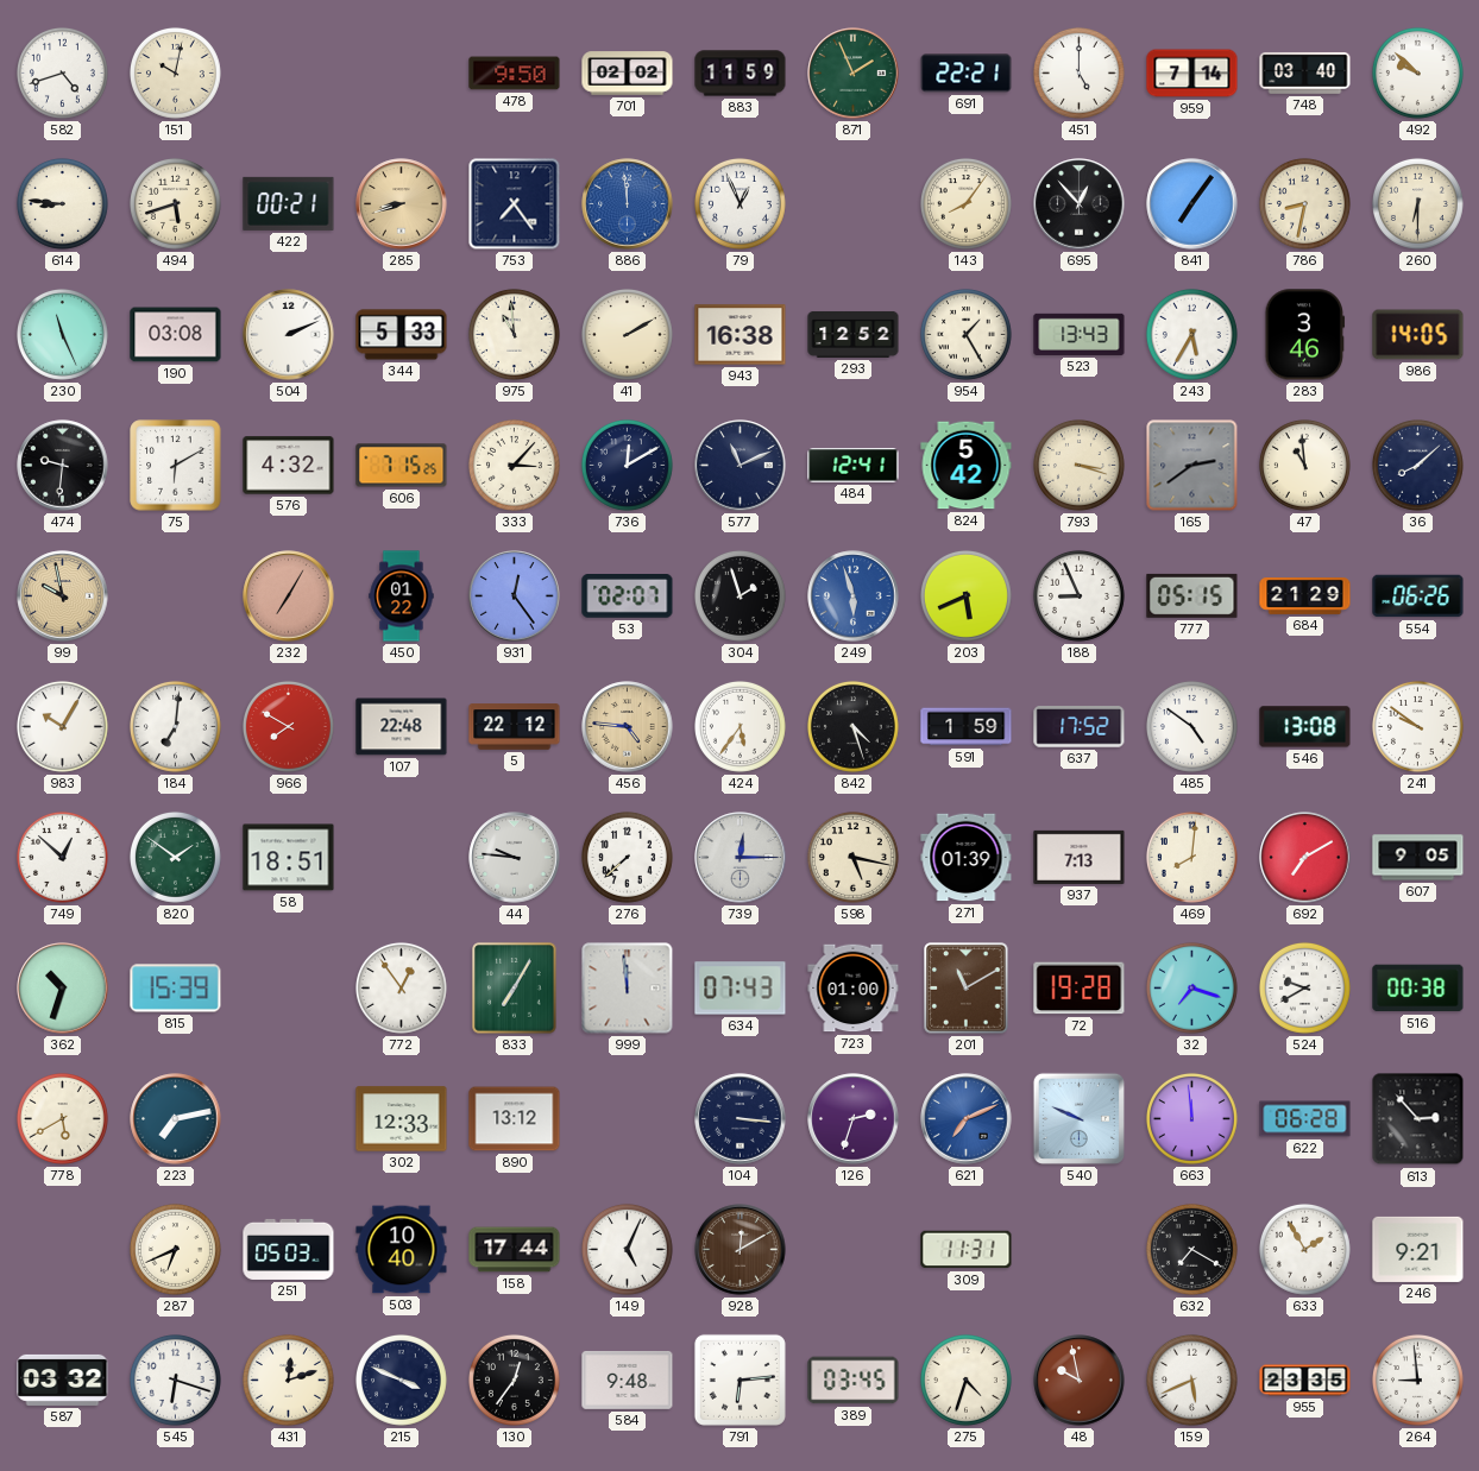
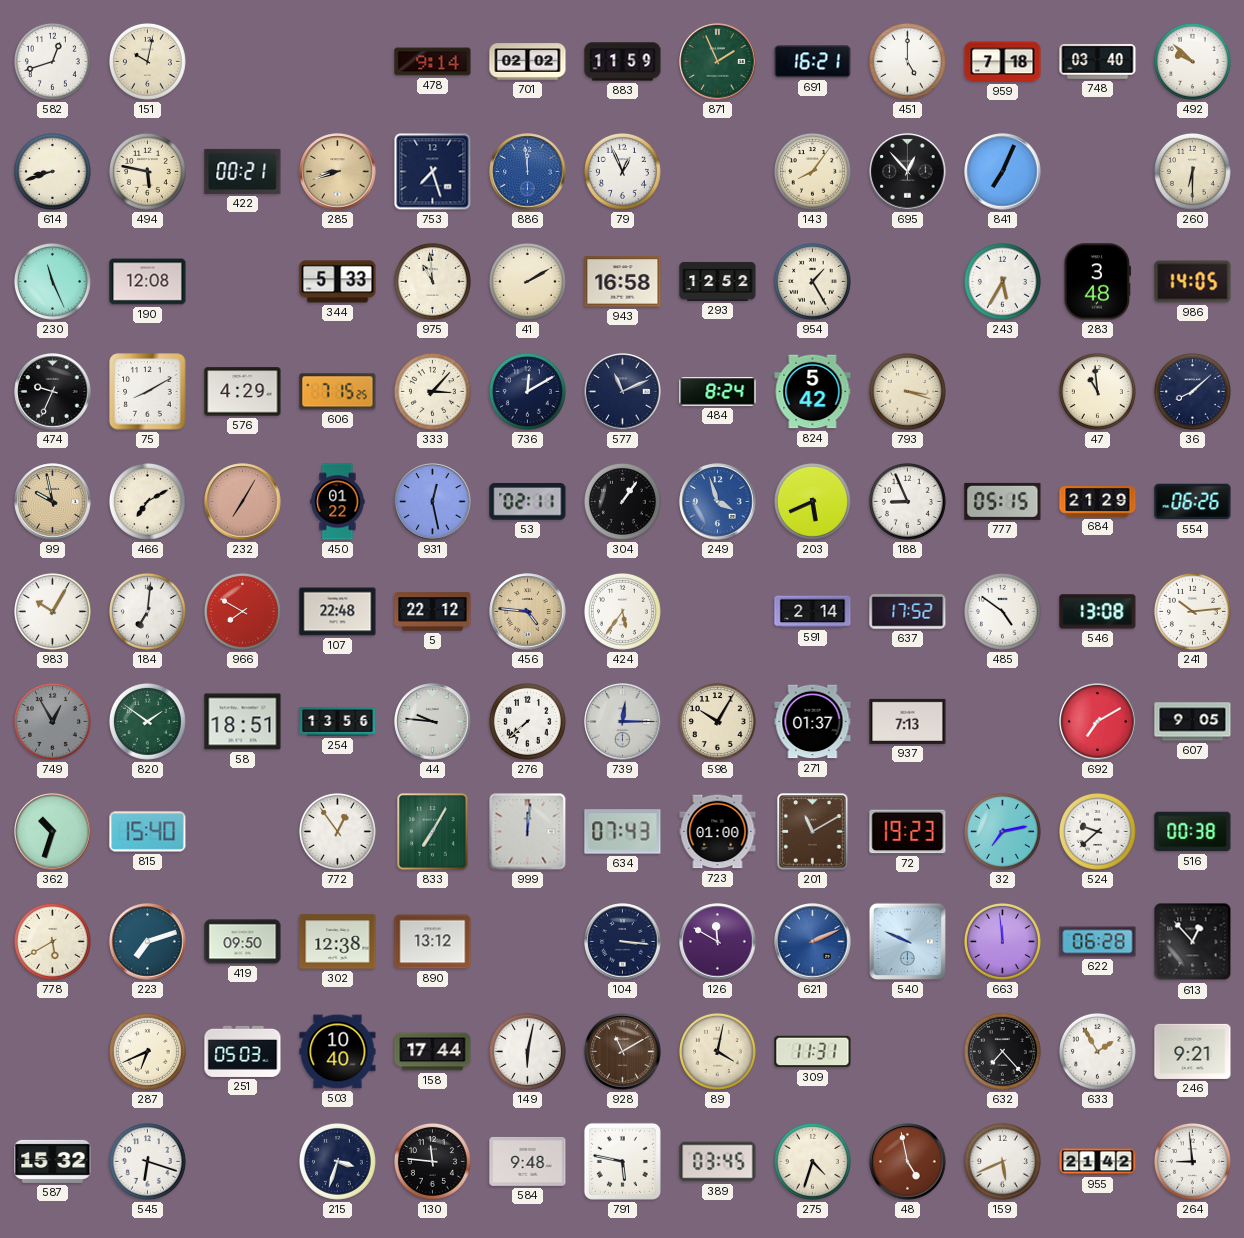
582: 4:42 -> 12:42
478: 9:50 -> 9:14
691: 22:21 -> 16:21
959: 7:14 -> 7:18
614: 8:46 -> 8:42
494: 5:42 -> 5:47
753: 7:24 -> 7:27
841: 7:06 -> 7:04
786: 8:32 -> none
190: 03:08 -> 12:08
504: 2:11 -> none
943: 16:38 -> 16:58
523: 13:43 -> none
283: 3:46 -> 3:48
474: 9:31 -> 9:34
75: 6:10 -> 8:10
576: 4:32 -> 4:29
484: 12:41 -> 8:24
165: 2:39 -> none
466: none -> 7:10
931: 12:24 -> 12:28
53: 02:07 -> 02:11
304: 1:57 -> 1:06
249: 5:57 -> 3:57
842: 4:27 -> none
591: 1:59 -> 2:14
241: 9:51 -> 10:14
749: 12:52 -> 12:55
749 dial: white -> grey
254: none -> 13:56
598: 5:17 -> 10:05
271: 01:39 -> 01:37
469: 8:01 -> none
815: 15:39 -> 15:40
999: 11:59 -> 12:01
72: 19:28 -> 19:23
32: 7:18 -> 7:13
524: 9:40 -> 9:38
223: 7:13 -> 7:12
419: none -> 09:50
302: 12:33 -> 12:38
126: 2:33 -> 11:50
621: 7:11 -> 2:11
613: 2:53 -> 12:53
149: 5:04 -> 6:02
928: 12:10 -> 11:10
89: none -> 4:02
632: 7:20 -> 7:23
587: 03:32 -> 15:32
431: 12:12 -> none
215: 3:49 -> 3:33
130: 12:36 -> 11:46
791: 6:14 -> 5:47
48: 9:58 -> 4:58
955: 23:35 -> 21:42
